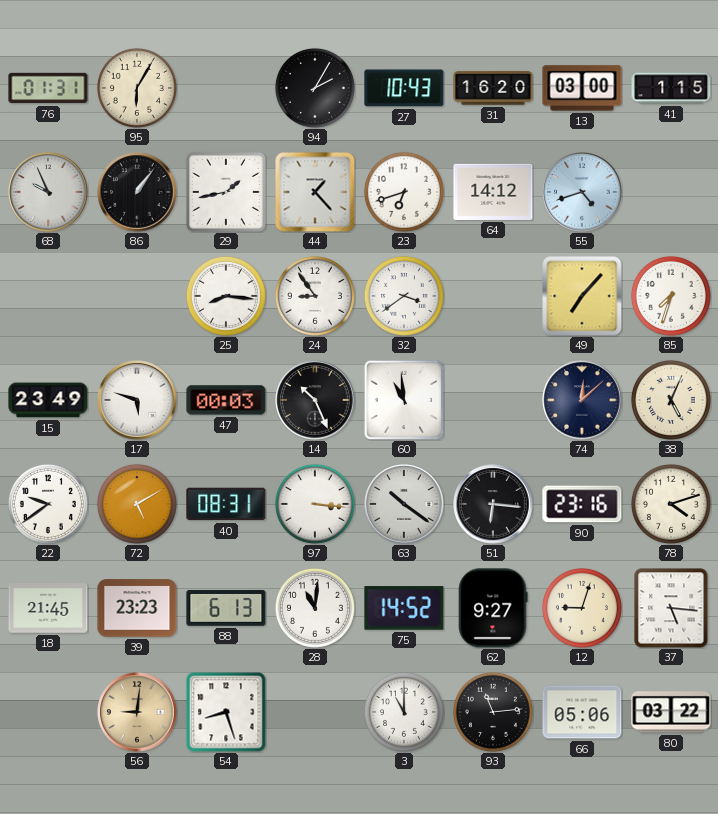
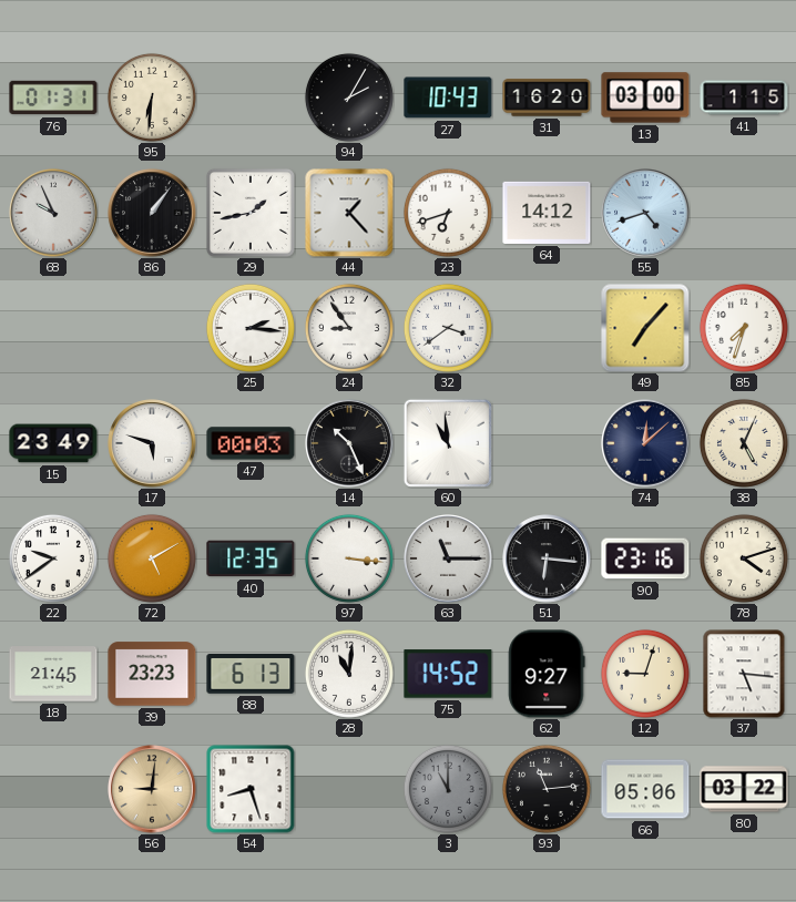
95: 6:05 -> 6:31
25: 8:16 -> 2:16
40: 08:31 -> 12:35
63: 10:21 -> 11:15
3 dial: white -> grey
